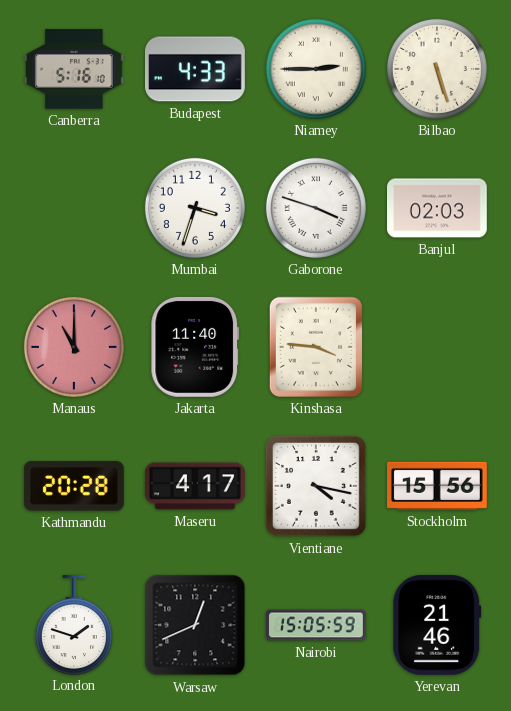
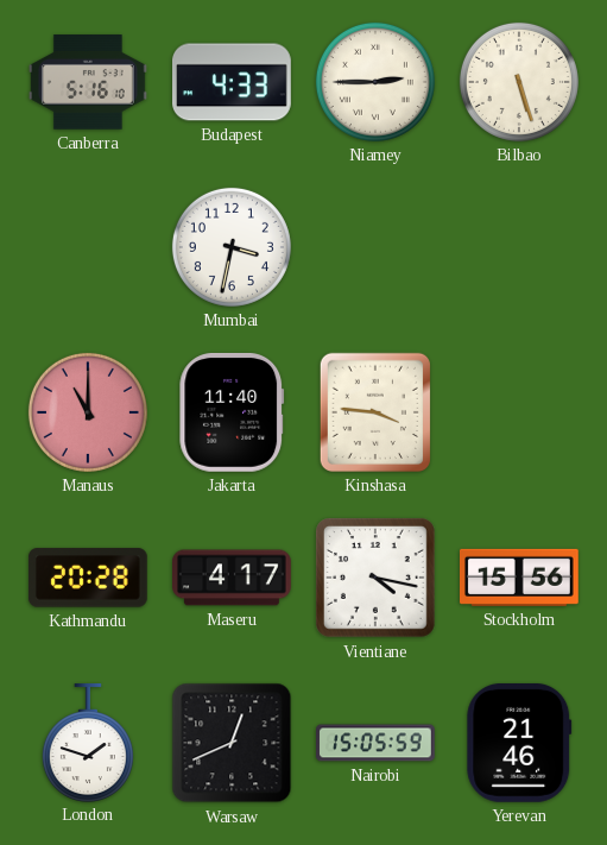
Mumbai: 3:33 -> 3:32
Gaborone: 3:48 -> none
Banjul: 02:03 -> none
